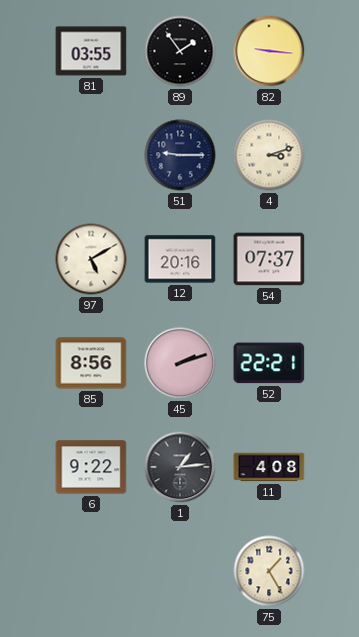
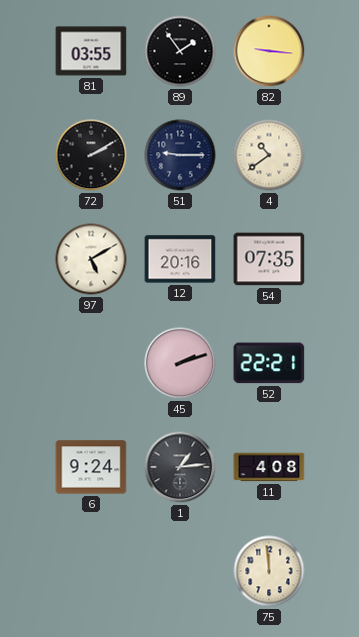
72: none -> 2:10
4: 3:12 -> 10:39
54: 07:37 -> 07:35
85: 8:56 -> none
6: 9:22 -> 9:24
75: 1:25 -> 11:59
